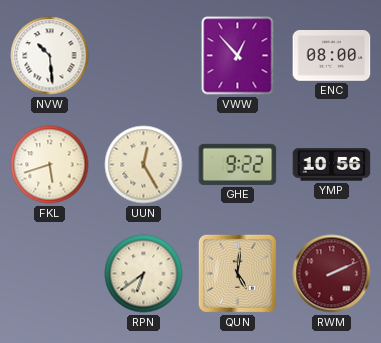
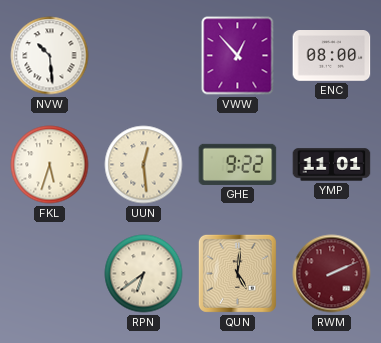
FKL: 5:42 -> 5:33
UUN: 12:25 -> 12:29
YMP: 10:56 -> 11:01
